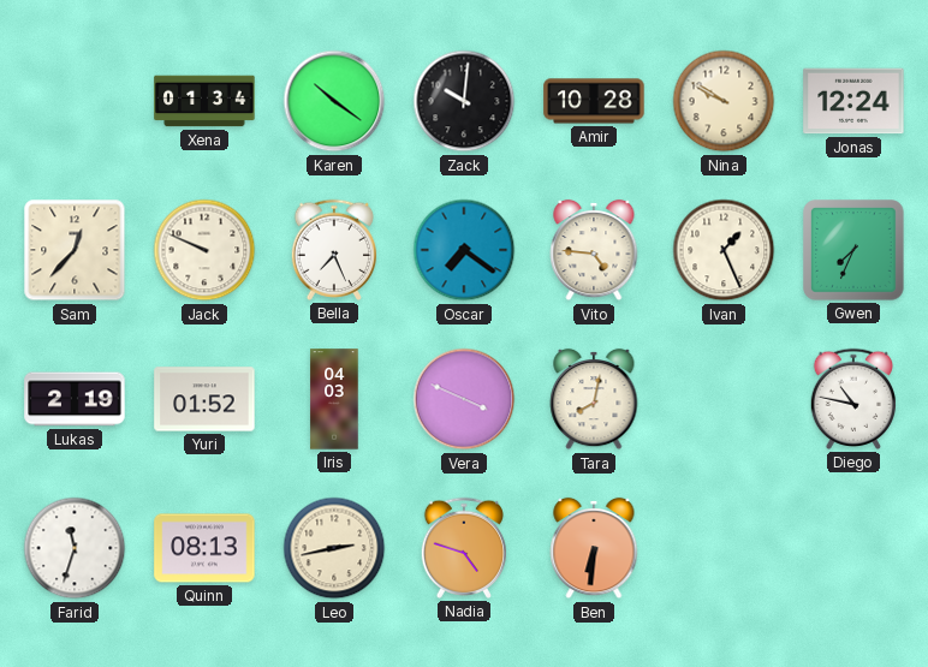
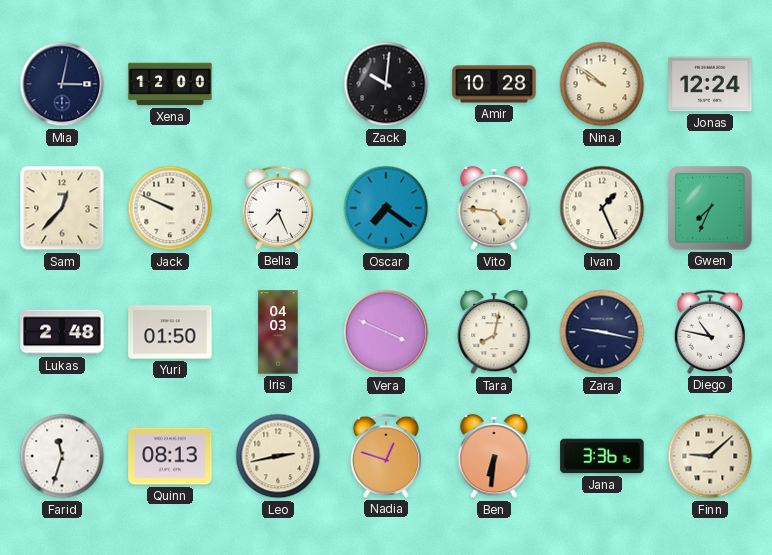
Mia: none -> 3:02
Xena: 01:34 -> 12:00
Karen: 10:21 -> none
Nina: 9:50 -> 9:51
Lukas: 2:19 -> 2:48
Yuri: 01:52 -> 01:50
Zara: none -> 9:17
Nadia: 4:48 -> 12:48
Jana: none -> 3:36
Finn: none -> 9:08
